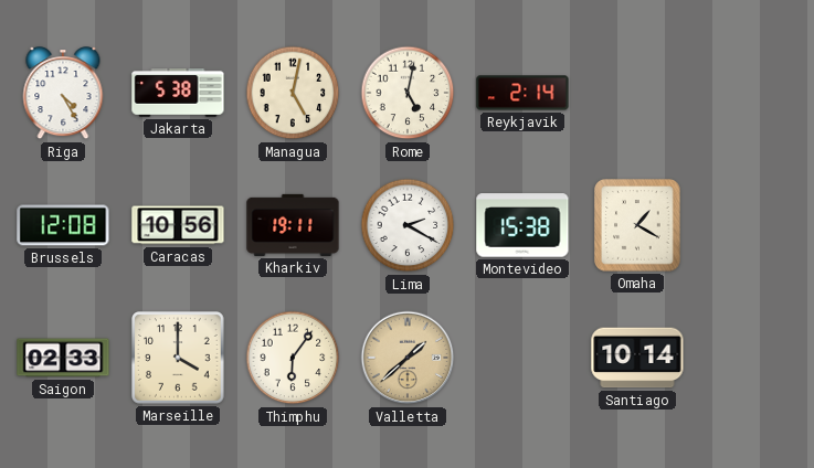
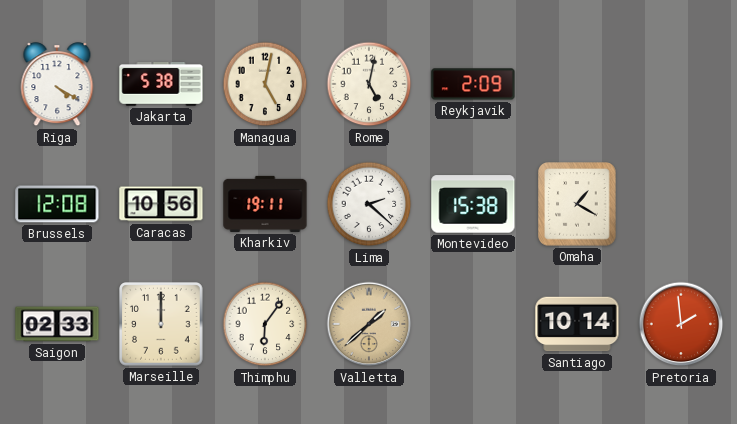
Riga: 4:25 -> 4:20
Reykjavik: 2:14 -> 2:09
Lima: 2:20 -> 2:22
Marseille: 4:00 -> 12:00
Pretoria: none -> 1:59
